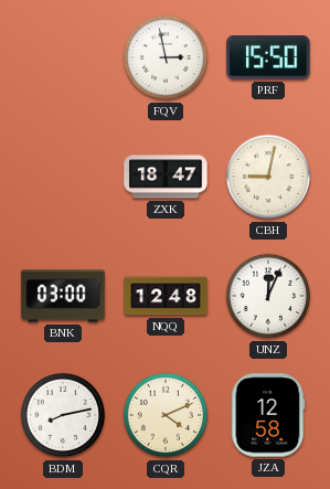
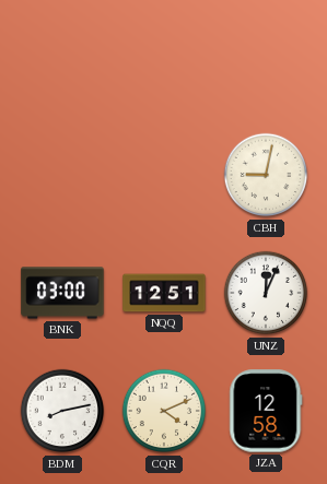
FQV: 2:58 -> none
PRF: 15:50 -> none
ZXK: 18:47 -> none
NQQ: 12:48 -> 12:51
